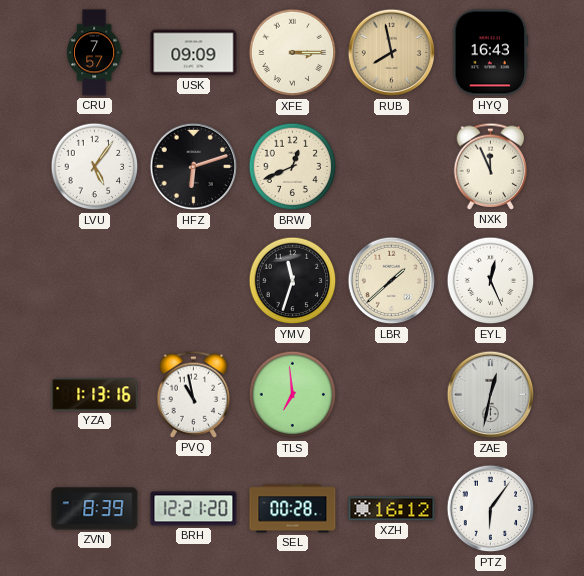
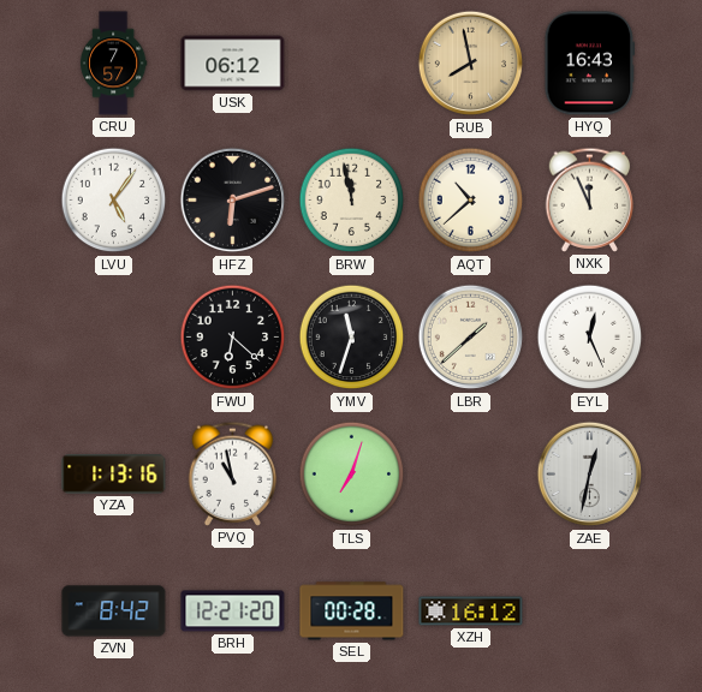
USK: 09:09 -> 06:12
XFE: 3:15 -> none
BRW: 12:41 -> 11:58
AQT: none -> 10:38
FWU: none -> 6:22
TLS: 6:59 -> 7:03
ZVN: 8:39 -> 8:42
PTZ: 6:06 -> none
